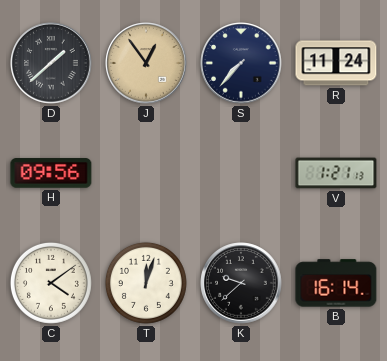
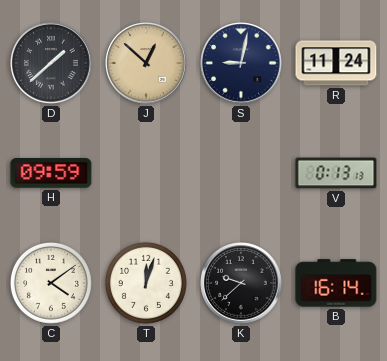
J: 12:54 -> 12:52
S: 7:37 -> 9:02
H: 09:56 -> 09:59
V: 1:21 -> 0:13
